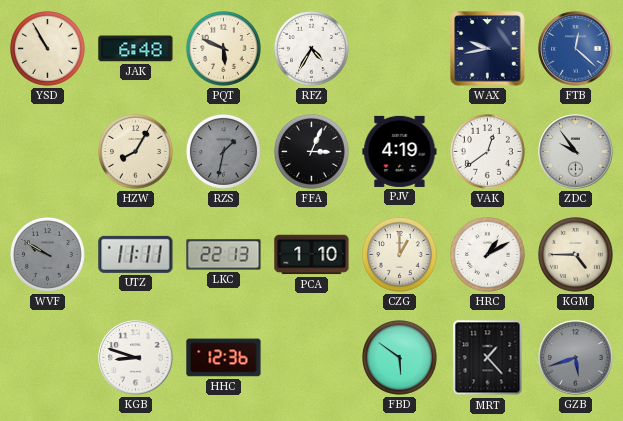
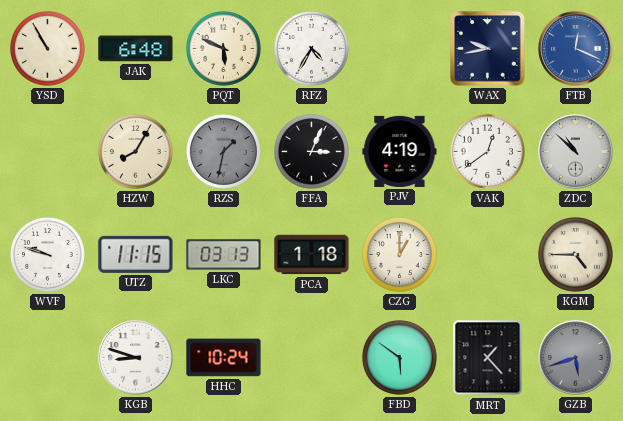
FTB: 12:22 -> 12:19
ZDC: 9:54 -> 10:52
WVF: 9:50 -> 9:48
WVF dial: grey -> white
UTZ: 11:11 -> 11:15
LKC: 22:13 -> 03:13
PCA: 1:10 -> 1:18
HRC: 1:10 -> none
HHC: 12:36 -> 10:24
